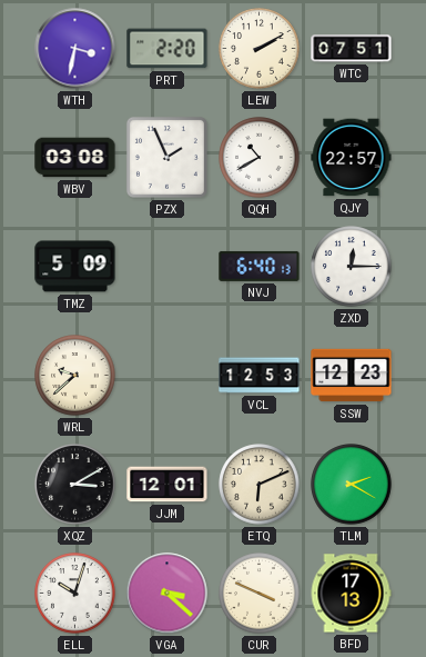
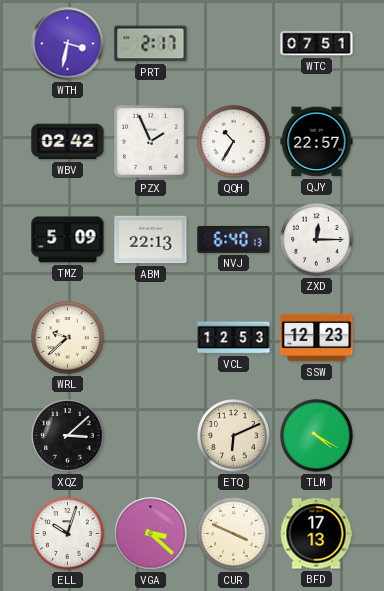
PRT: 2:20 -> 2:17
LEW: 2:10 -> none
WBV: 03:08 -> 02:42
QQH: 10:40 -> 10:35
ABM: none -> 22:13
XQZ: 3:10 -> 3:08
JJM: 12:01 -> none
TLM: 2:20 -> 4:20
